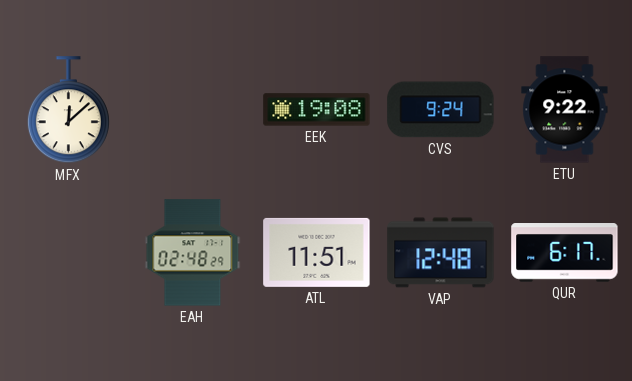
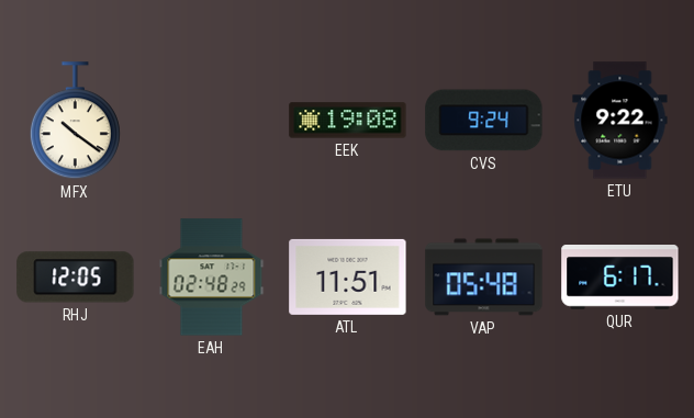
MFX: 12:08 -> 10:21
RHJ: none -> 12:05
VAP: 12:48 -> 05:48
